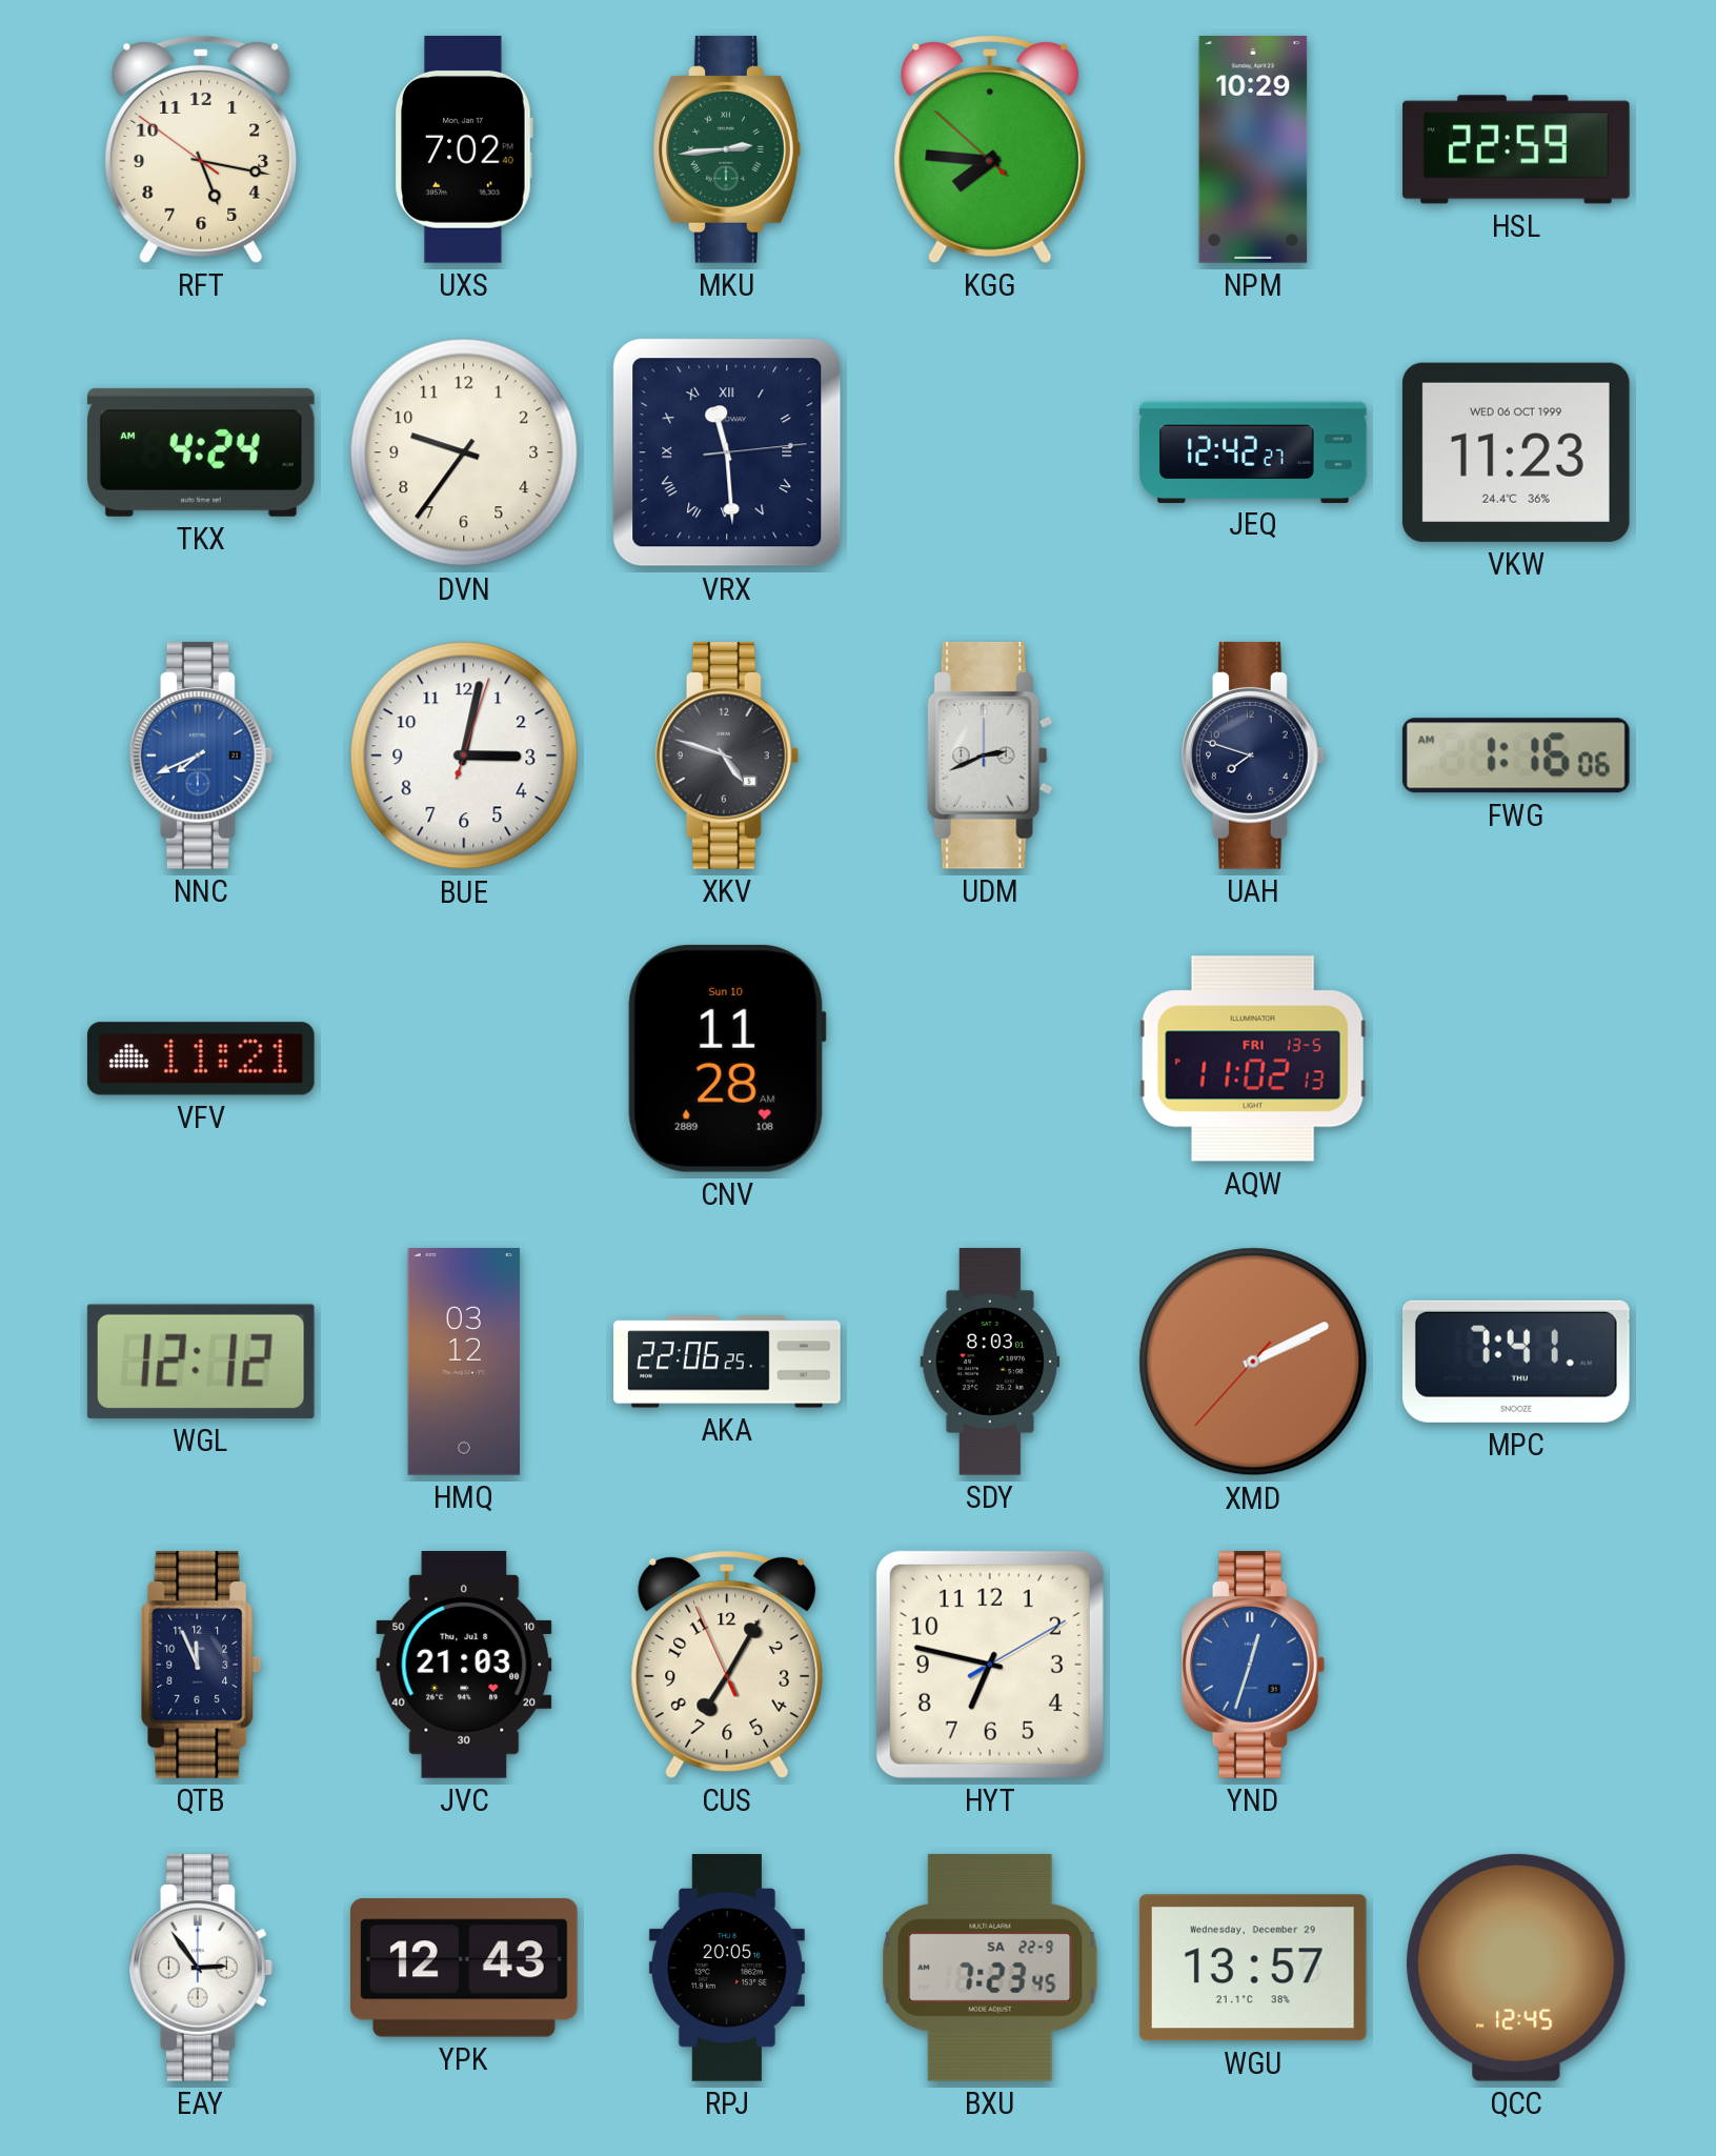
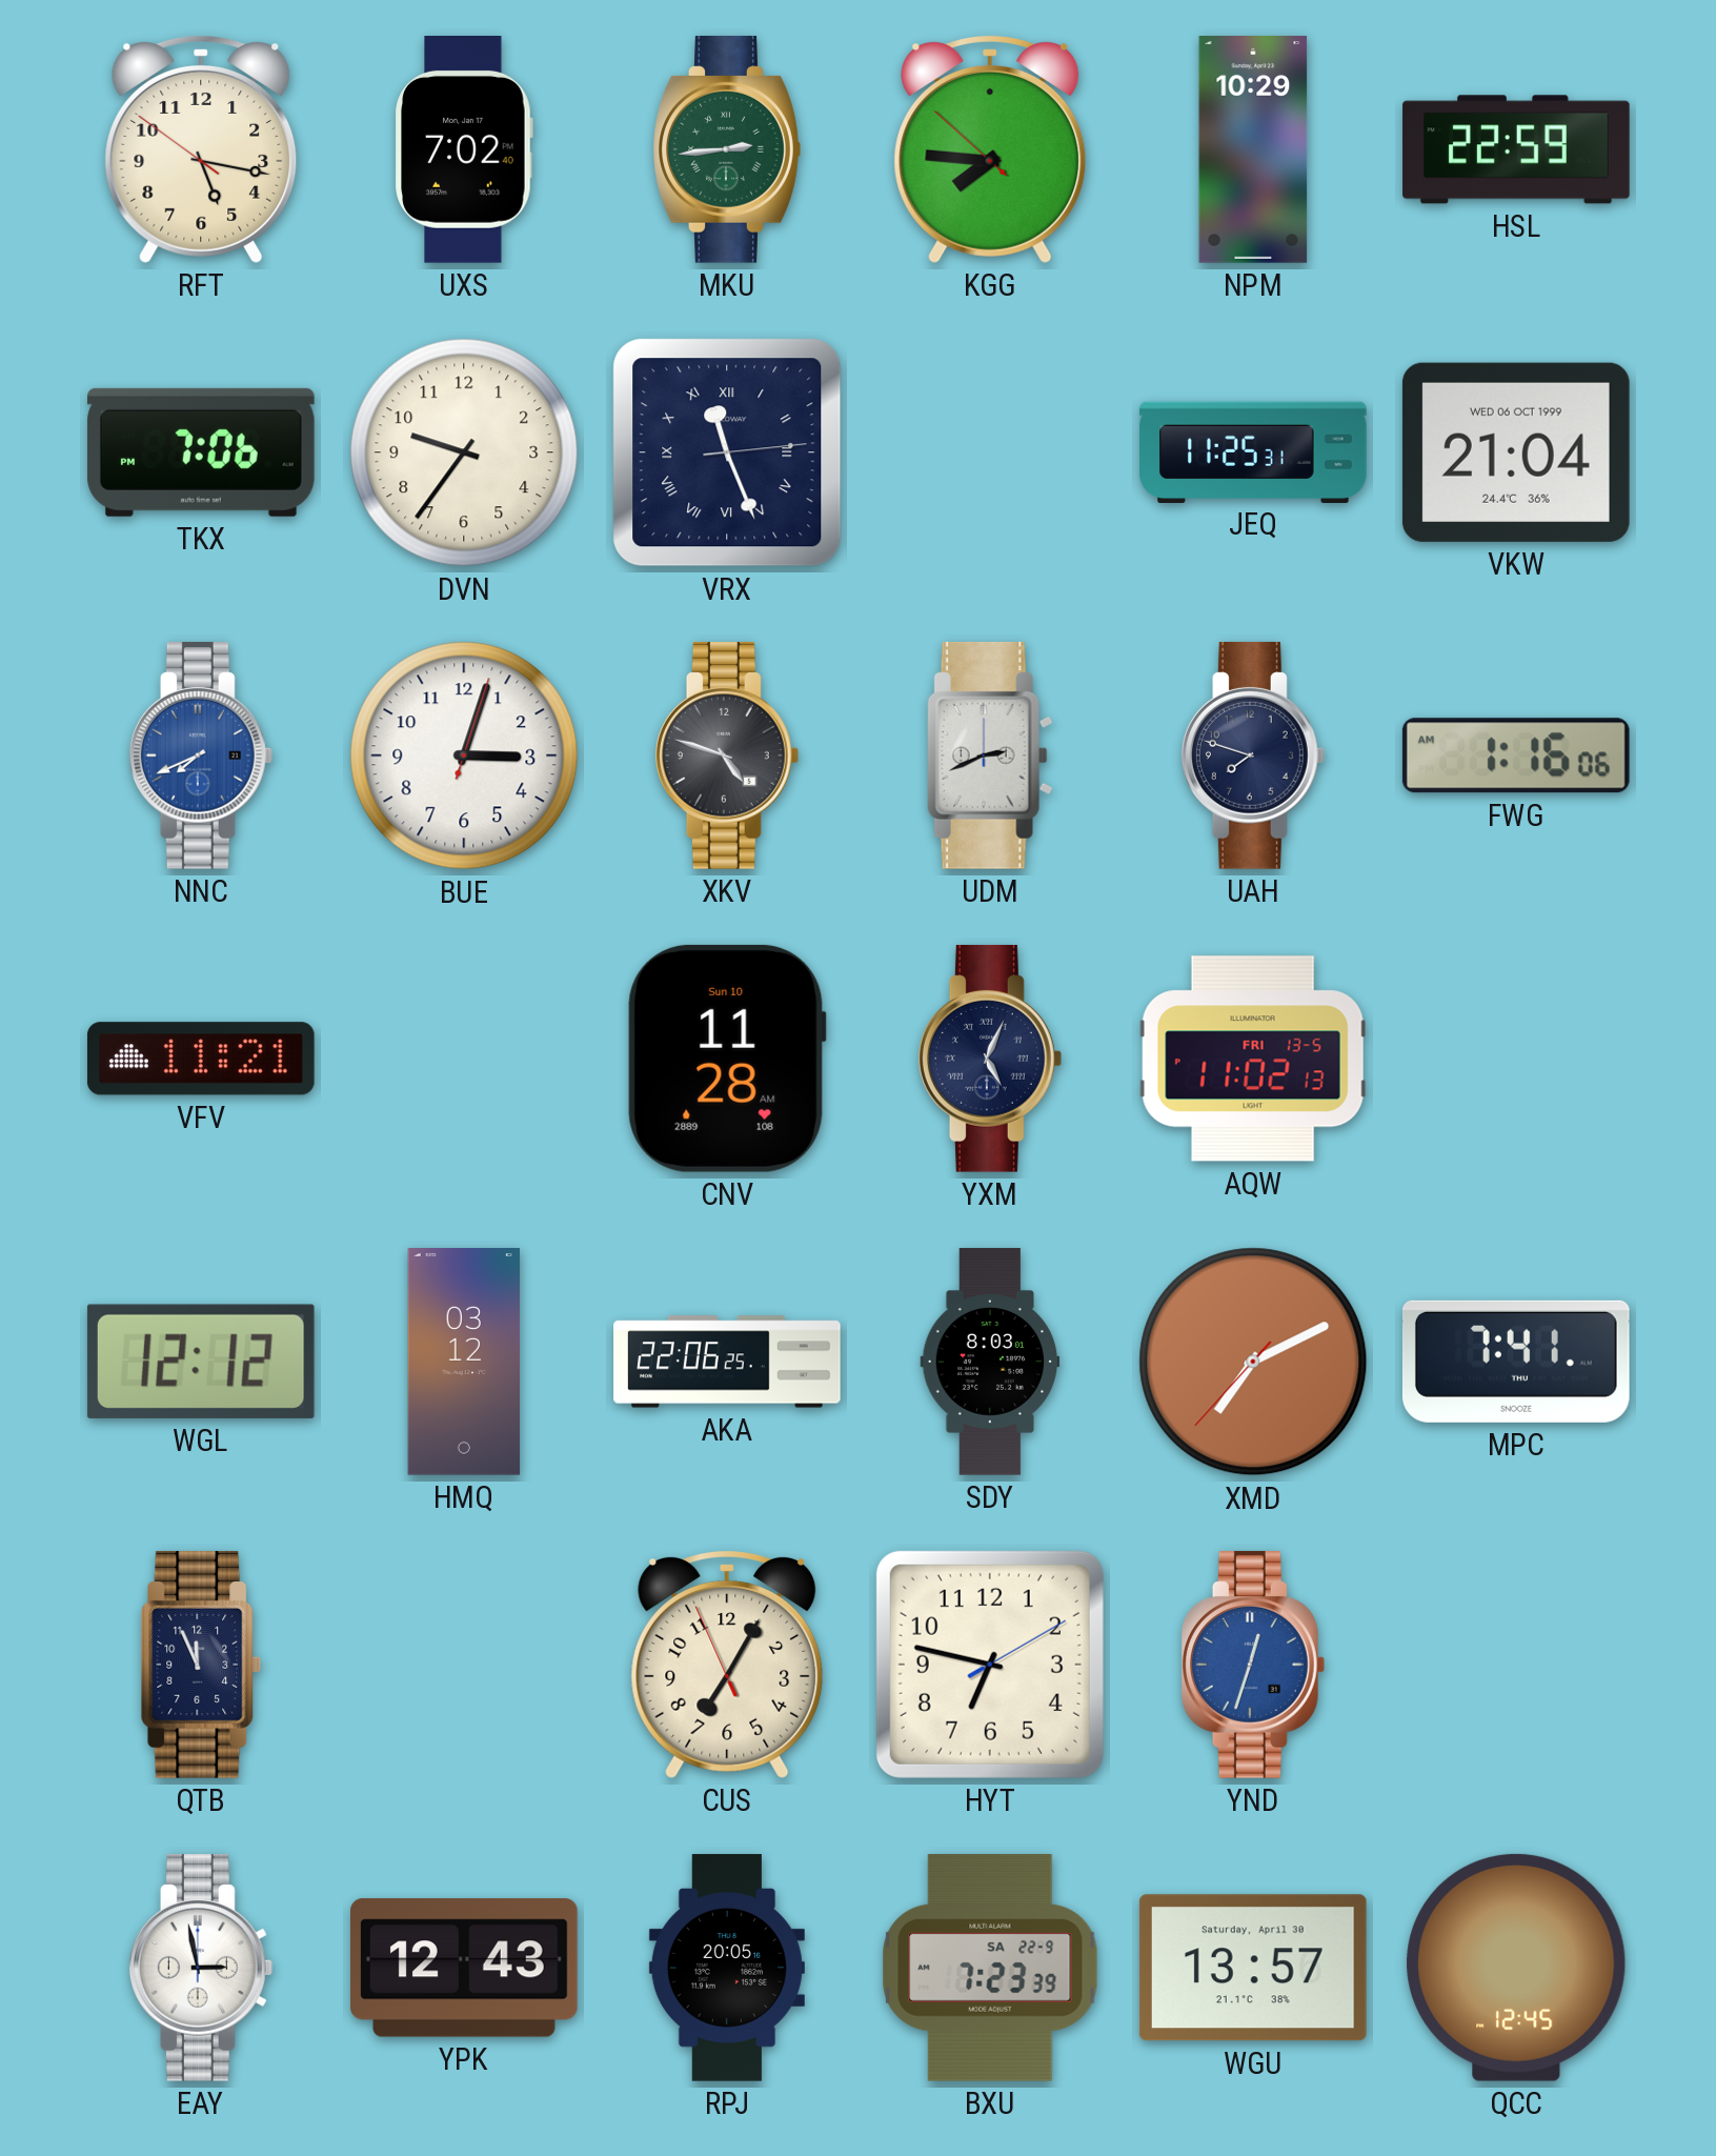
TKX: 4:24 -> 7:06
VRX: 11:29 -> 11:26
JEQ: 12:42 -> 11:25
VKW: 11:23 -> 21:04
BUE: 3:02 -> 3:03
YXM: none -> 5:04
XMD: 2:10 -> 7:10
JVC: 21:03 -> none
EAY: 2:54 -> 2:58
BXU: 7:23:45 -> 7:23:39
WGU date: Wednesday, December 29 -> Saturday, April 30
